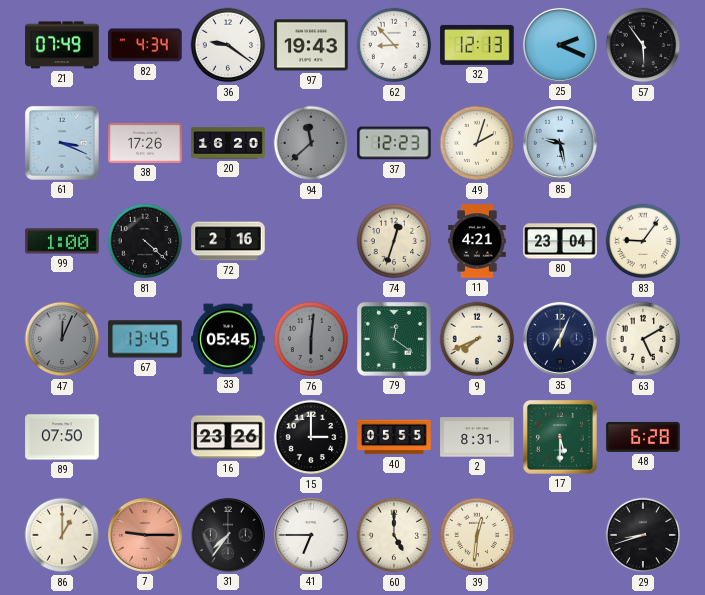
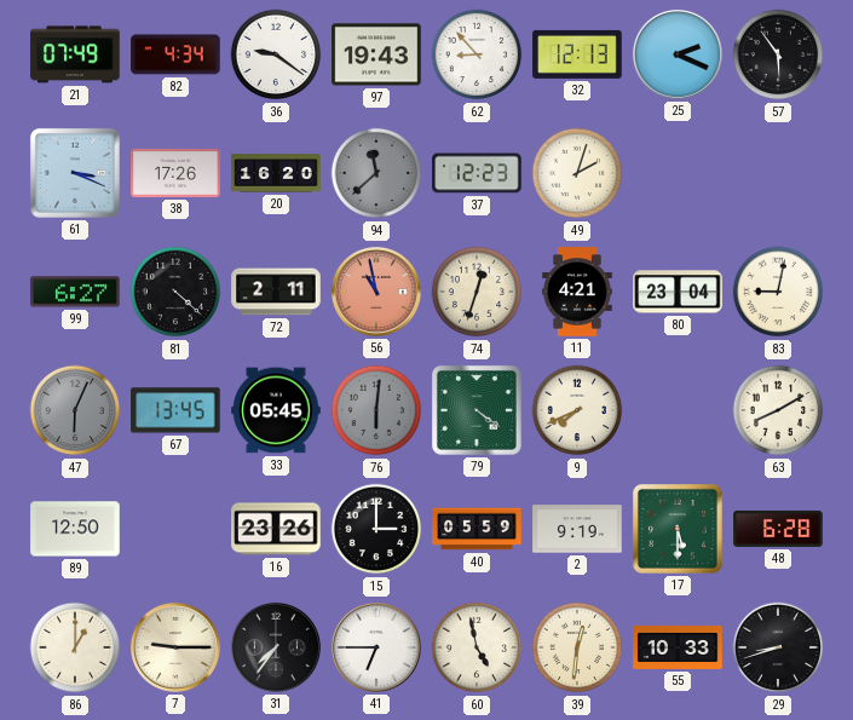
85: 9:28 -> none
99: 1:00 -> 6:27
72: 2:16 -> 2:11
56: none -> 10:58
83: 9:06 -> 9:02
47: 12:04 -> 6:04
79: 12:21 -> 4:21
35: 7:04 -> none
63: 5:10 -> 8:10
89: 07:50 -> 12:50
40: 05:55 -> 05:59
2: 8:31 -> 9:19
7 dial: salmon -> cream
60: 5:00 -> 4:58
55: none -> 10:33
